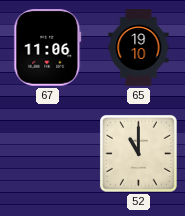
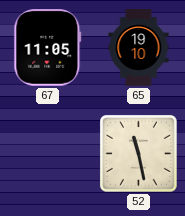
67: 11:06 -> 11:05
52: 11:00 -> 11:28
